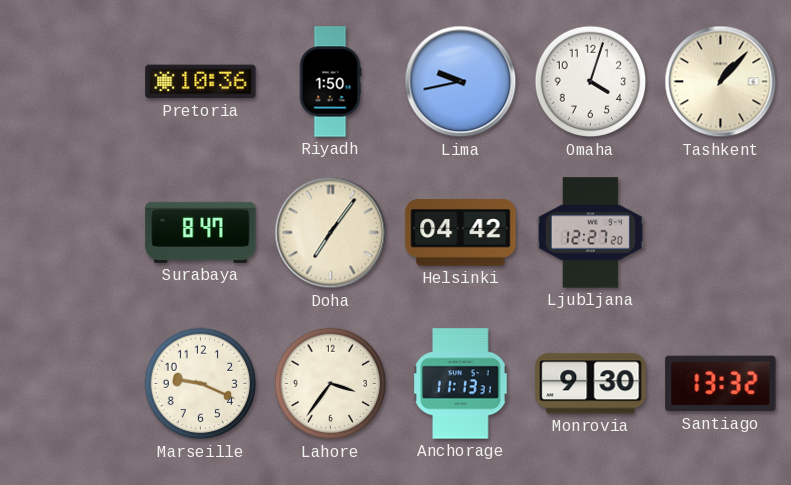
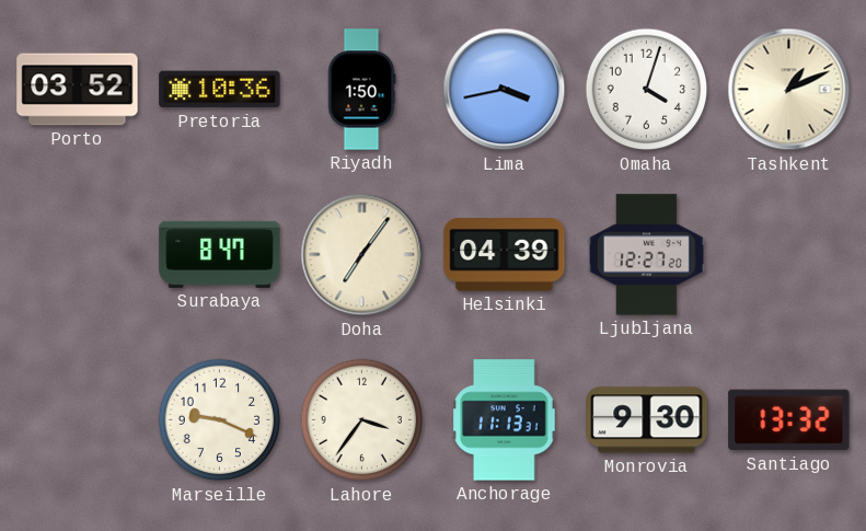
Porto: none -> 03:52
Lima: 9:43 -> 3:43
Tashkent: 1:07 -> 1:11
Helsinki: 04:42 -> 04:39
